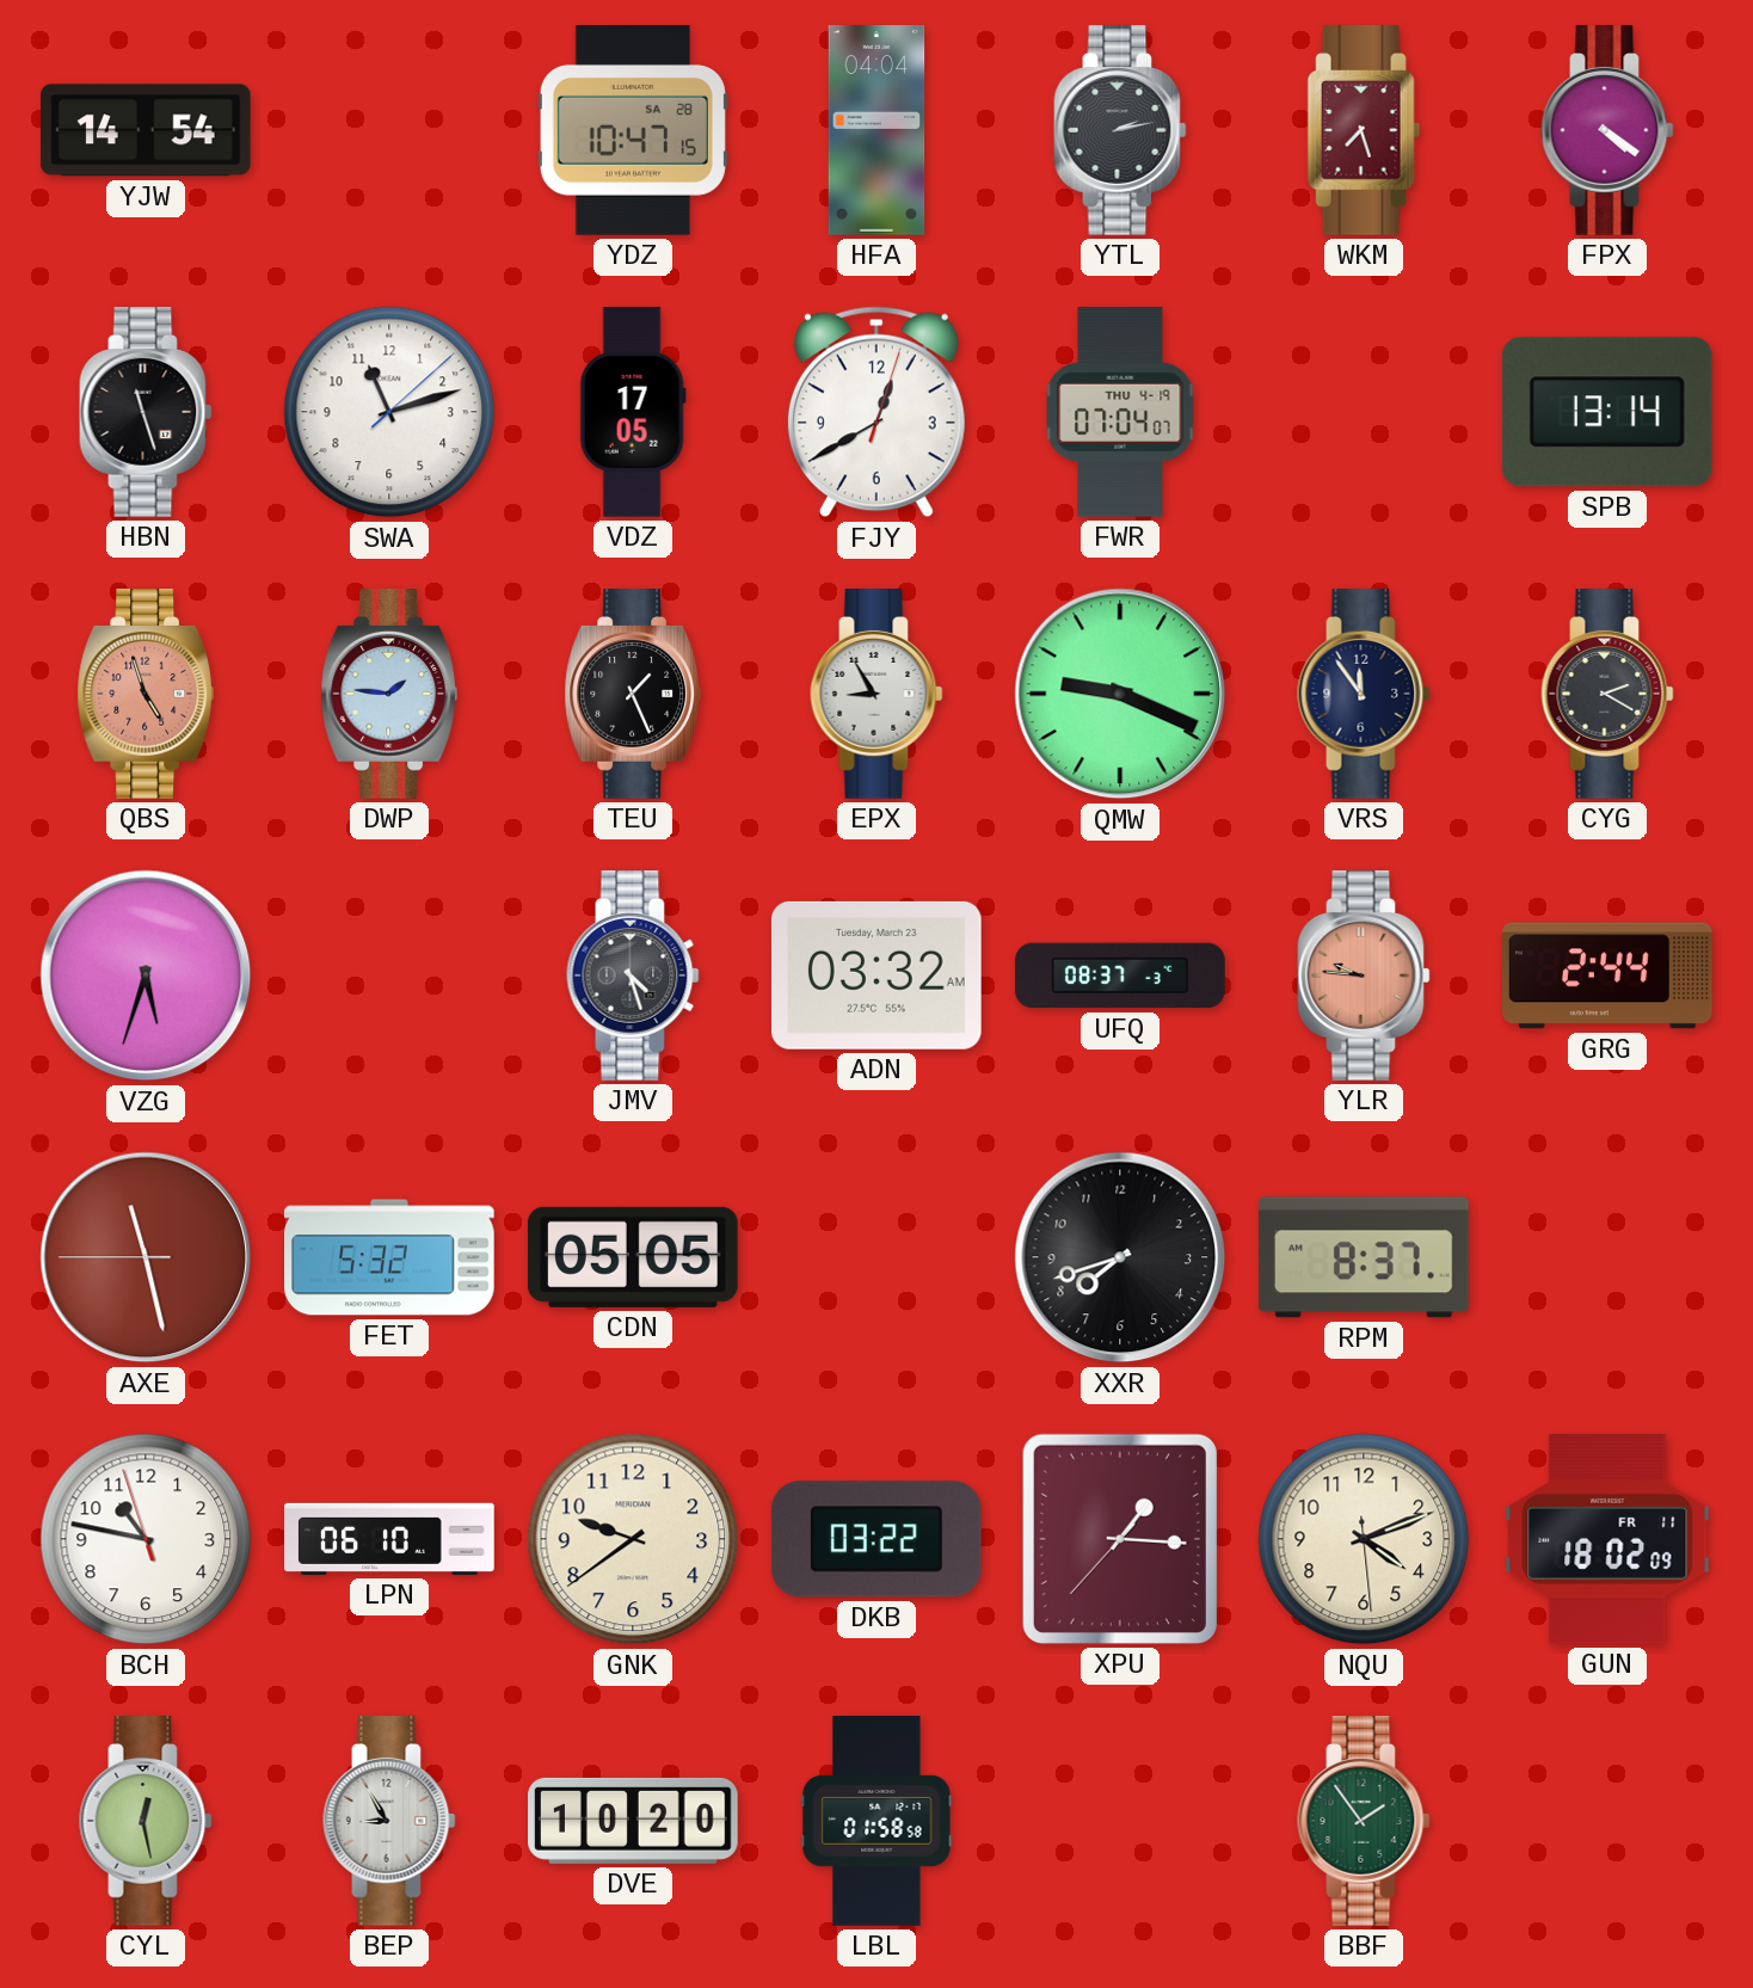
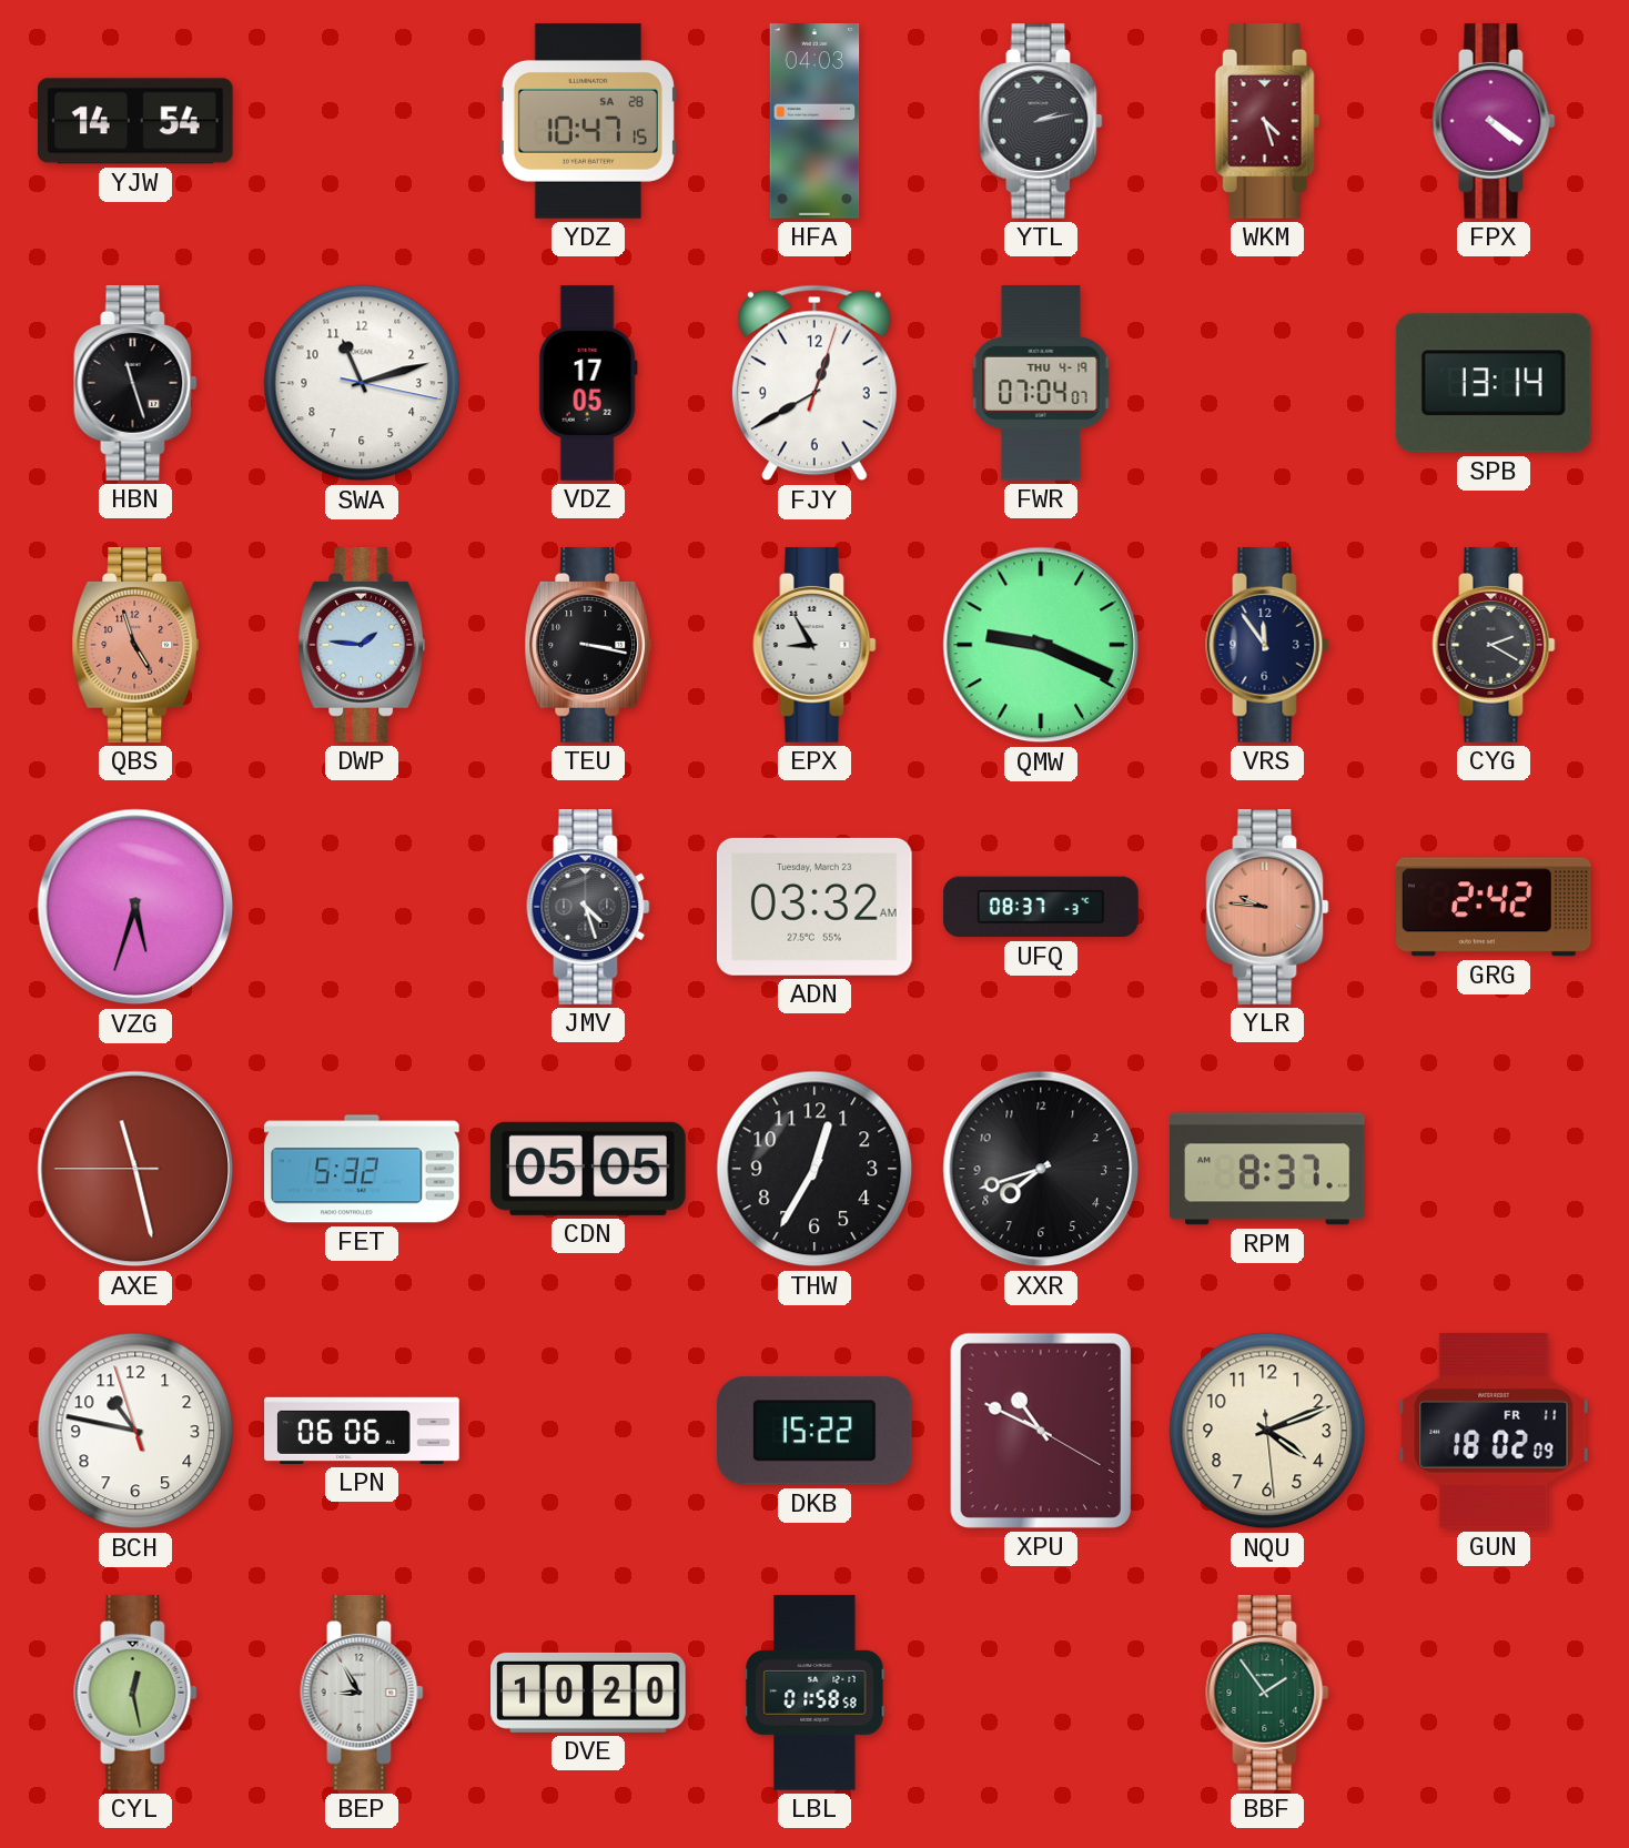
HFA: 04:04 -> 04:03
WKM: 7:27 -> 4:27
SWA: 11:12:08 -> 11:12:17
TEU: 1:26 -> 3:17
GRG: 2:44 -> 2:42
THW: none -> 12:35
LPN: 06:10 -> 06:06
GNK: 9:39 -> none
DKB: 03:22 -> 15:22
XPU: 1:15 -> 10:49
